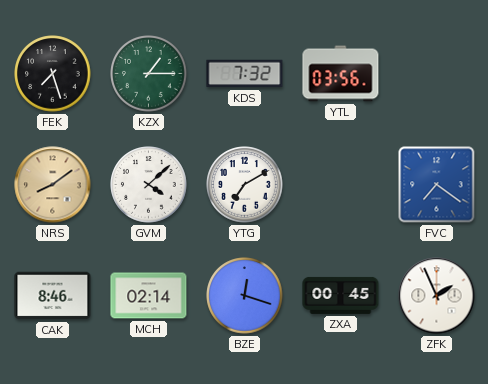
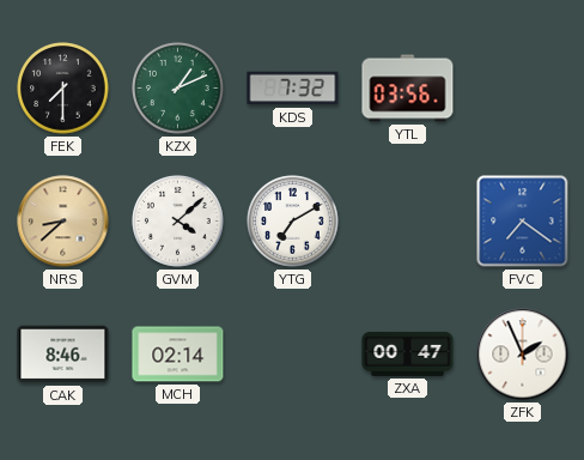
FEK: 7:27 -> 7:30
KZX: 1:15 -> 1:11
NRS: 8:09 -> 8:38
BZE: 12:18 -> none
ZXA: 00:45 -> 00:47
